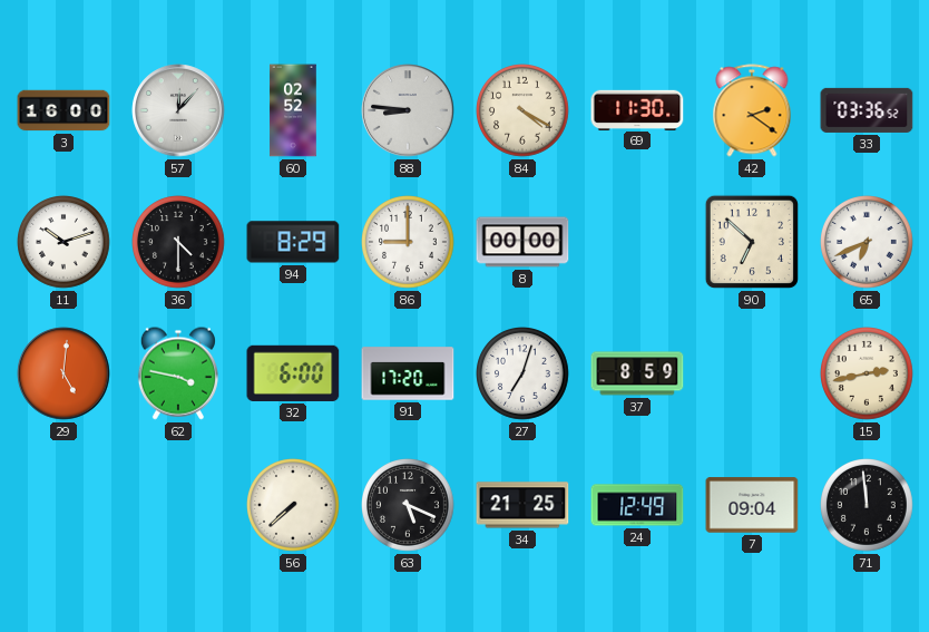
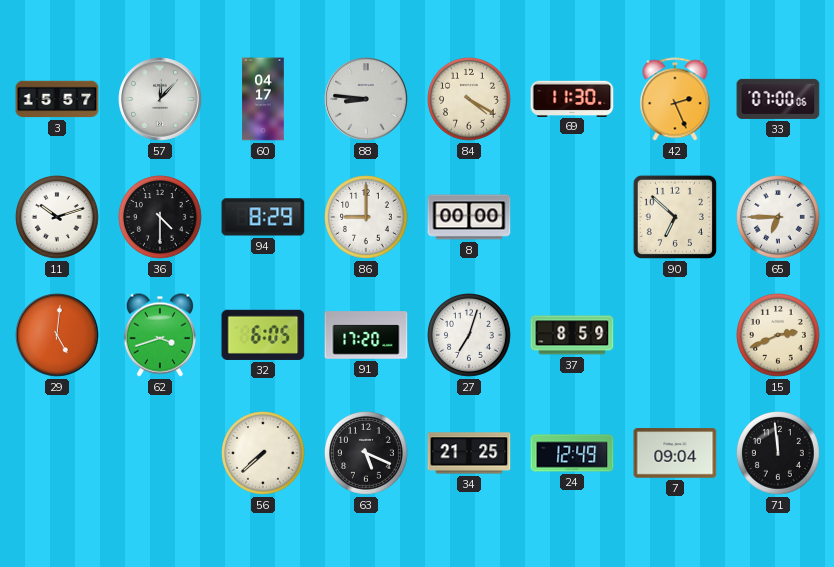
3: 16:00 -> 15:57
60: 02:52 -> 04:17
42: 2:21 -> 2:26
33: 03:36 -> 07:00
65: 6:41 -> 6:45
62: 3:47 -> 3:42
32: 6:00 -> 6:05
15: 2:43 -> 2:41
